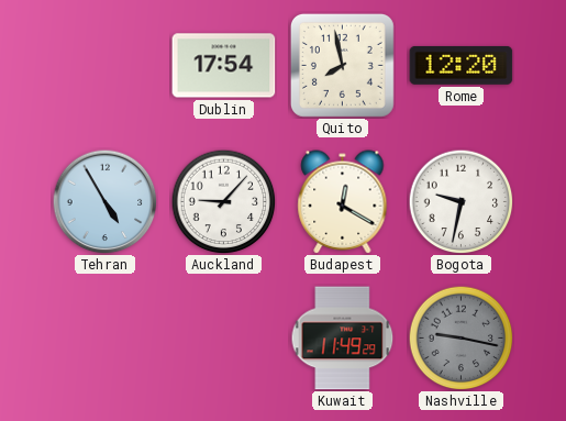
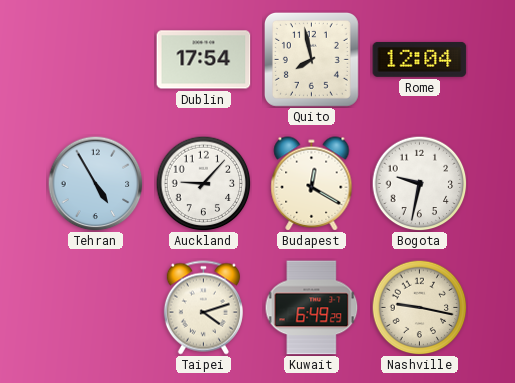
Rome: 12:20 -> 12:04
Taipei: none -> 4:12
Kuwait: 11:49 -> 6:49
Nashville dial: grey -> cream
